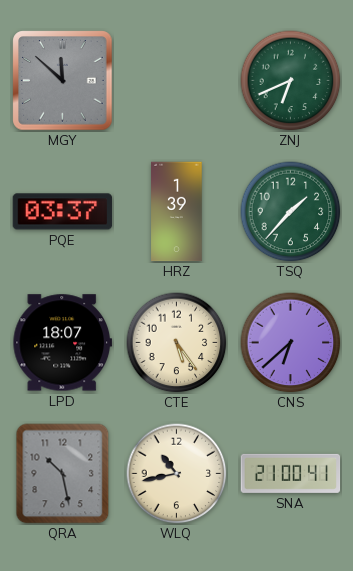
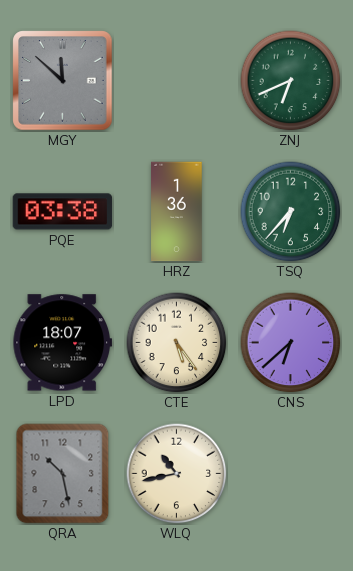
PQE: 03:37 -> 03:38
HRZ: 1:39 -> 1:36
TSQ: 1:37 -> 6:37
SNA: 21:00 -> none
